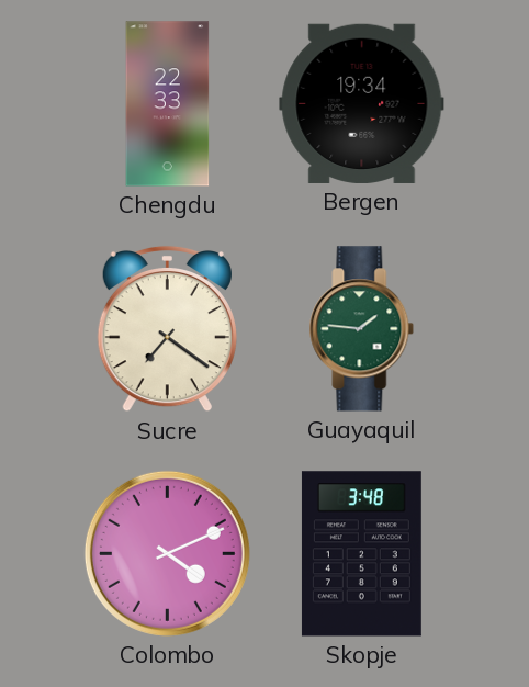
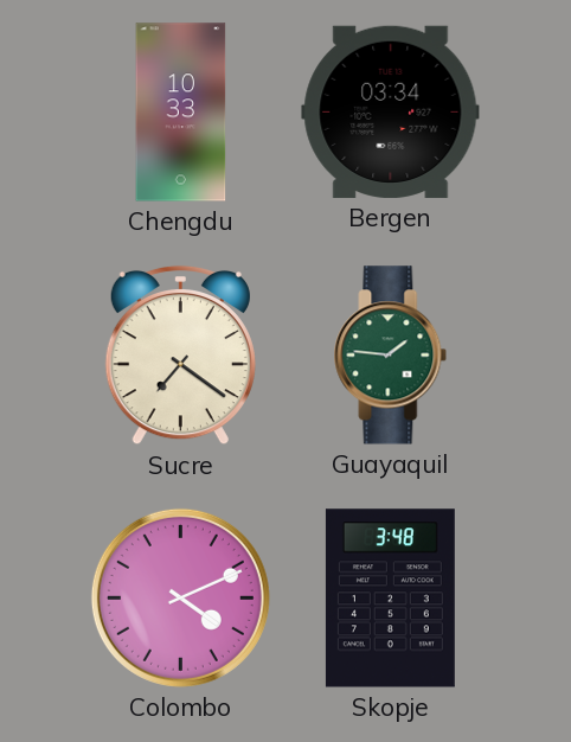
Chengdu: 22:33 -> 10:33
Bergen: 19:34 -> 03:34
